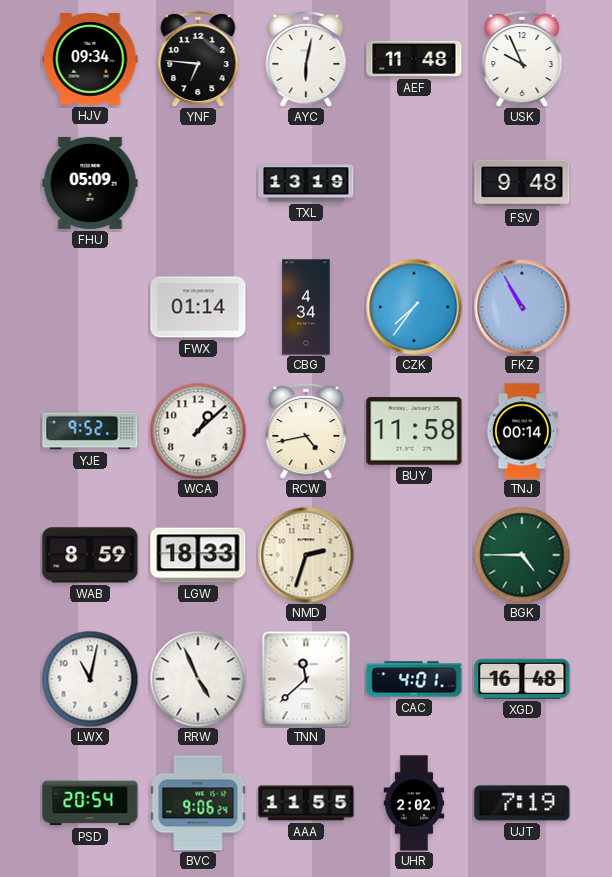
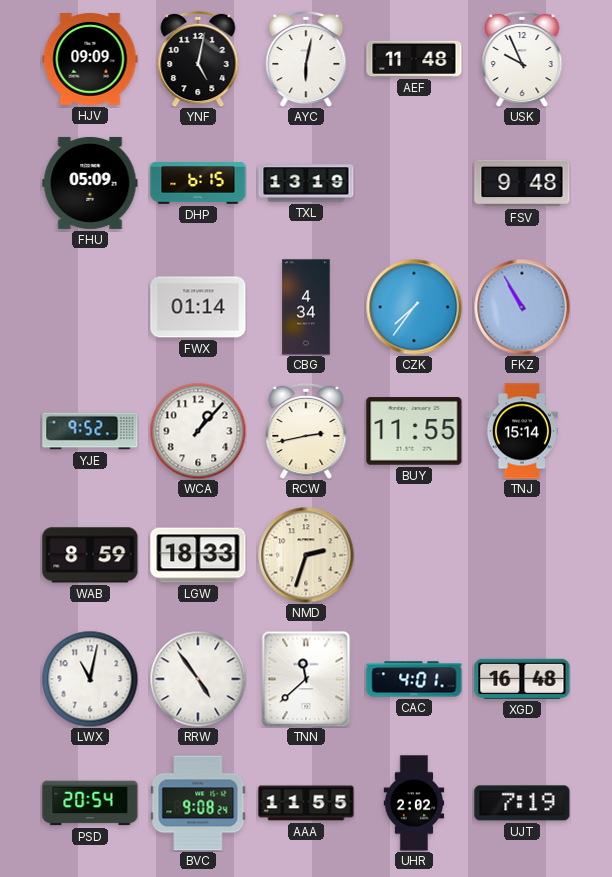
HJV: 09:34 -> 09:09
YNF: 6:46 -> 5:02
DHP: none -> 6:15
WCA: 1:08 -> 1:07
RCW: 4:43 -> 2:43
BUY: 11:58 -> 11:55
TNJ: 00:14 -> 15:14
BGK: 4:45 -> none
RRW: 4:56 -> 4:54
BVC: 9:06 -> 9:08
